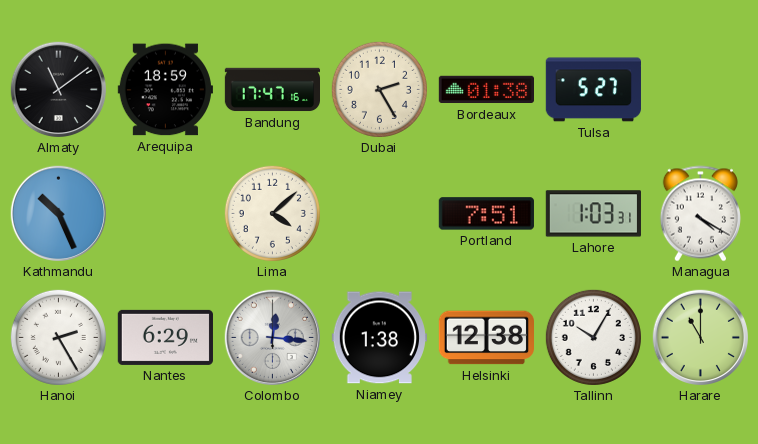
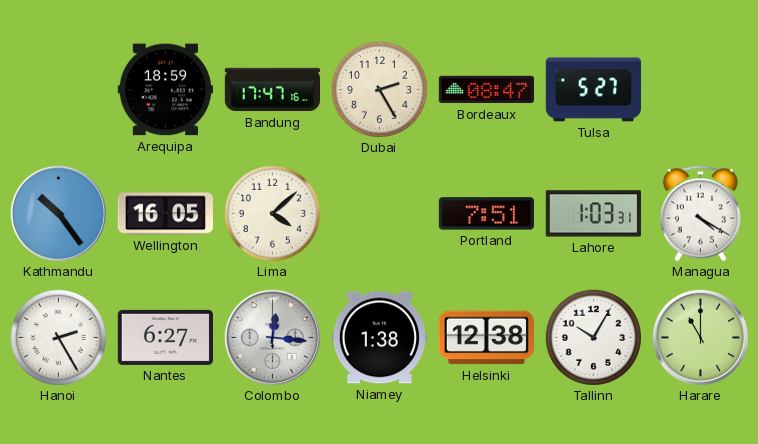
Almaty: 11:09 -> none
Bordeaux: 01:38 -> 08:47
Kathmandu: 10:26 -> 10:24
Wellington: none -> 16:05
Nantes: 6:29 -> 6:27
